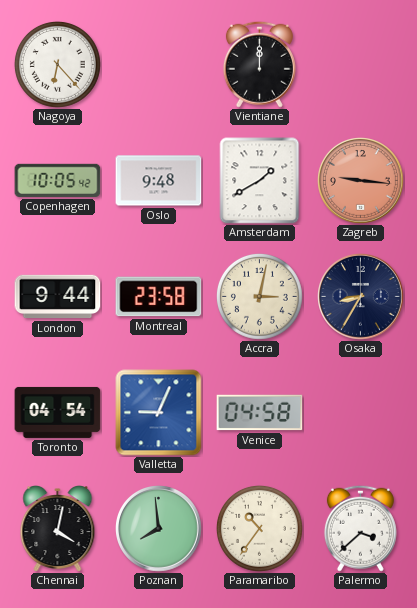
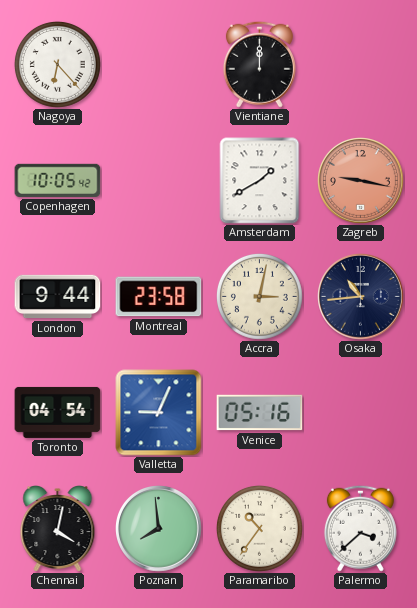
Oslo: 9:48 -> none
Zagreb: 9:16 -> 9:17
Osaka: 8:35 -> 10:44
Venice: 04:58 -> 05:16
